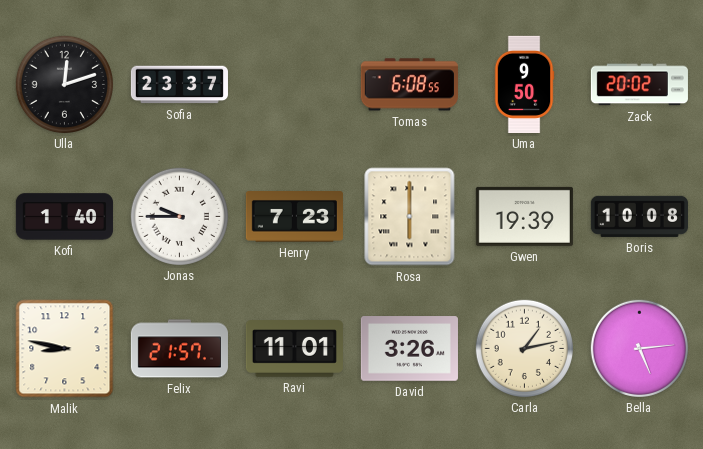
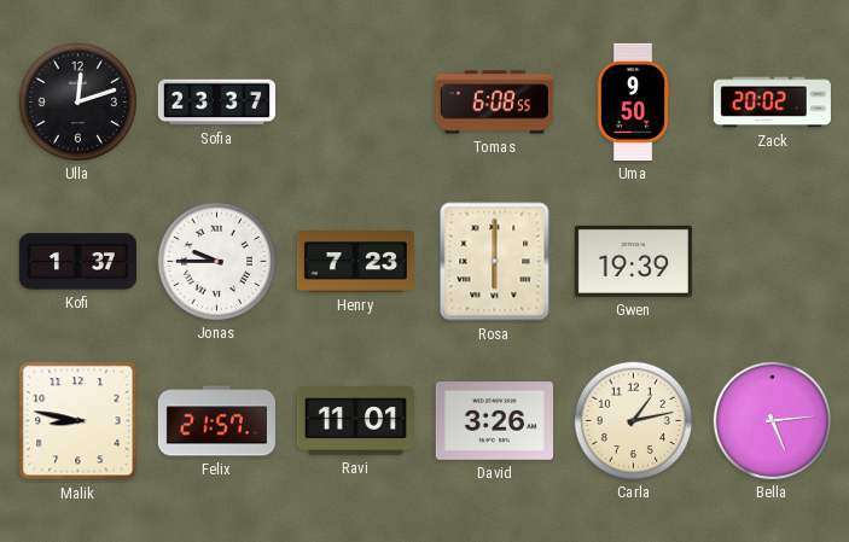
Kofi: 1:40 -> 1:37
Boris: 10:08 -> none
